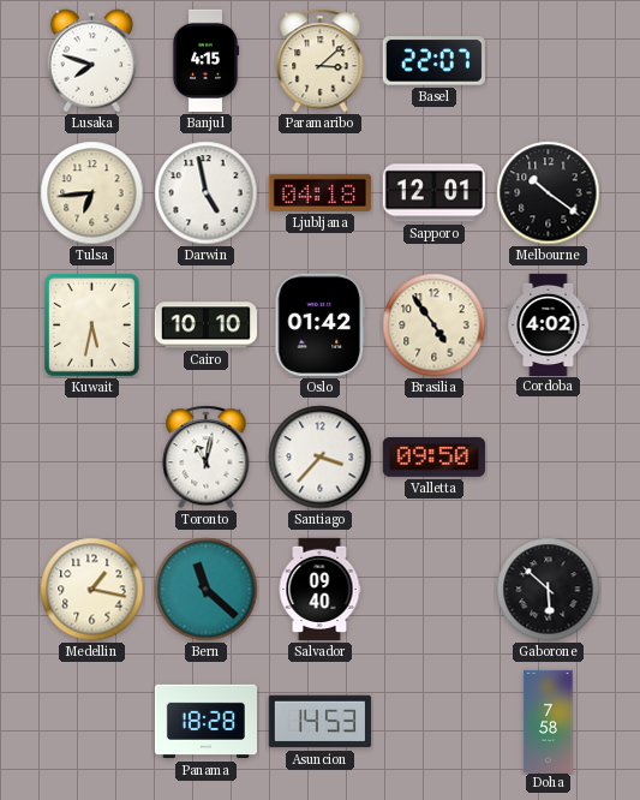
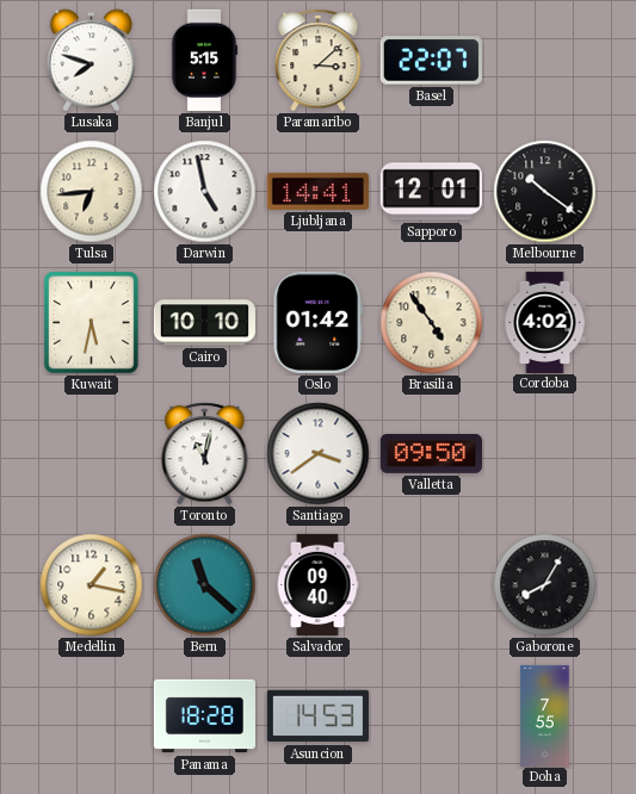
Banjul: 4:15 -> 5:15
Ljubljana: 04:18 -> 14:41
Santiago: 3:37 -> 3:39
Gaborone: 5:52 -> 8:05
Doha: 7:58 -> 7:55
